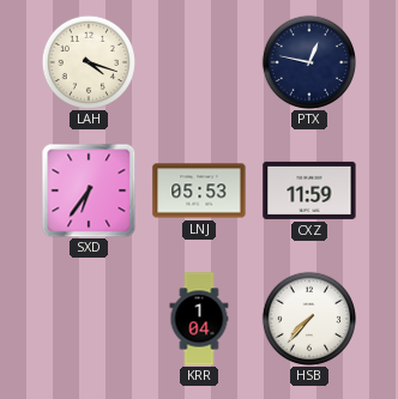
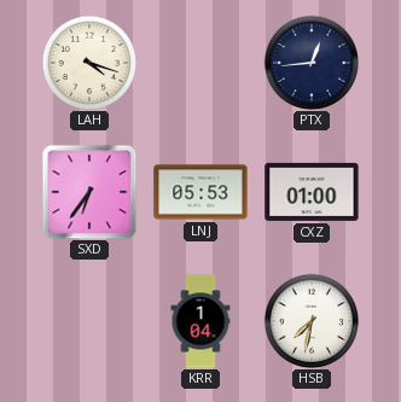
PTX: 12:47 -> 12:44
CXZ: 11:59 -> 01:00
HSB: 7:37 -> 7:32
